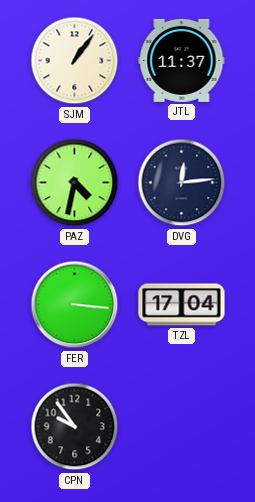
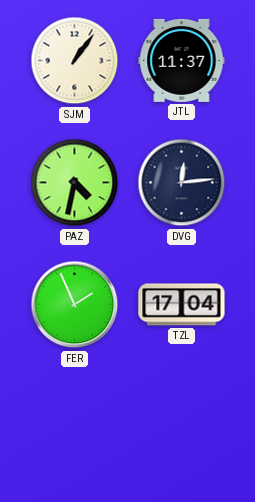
FER: 3:16 -> 1:56
CPN: 9:54 -> none
